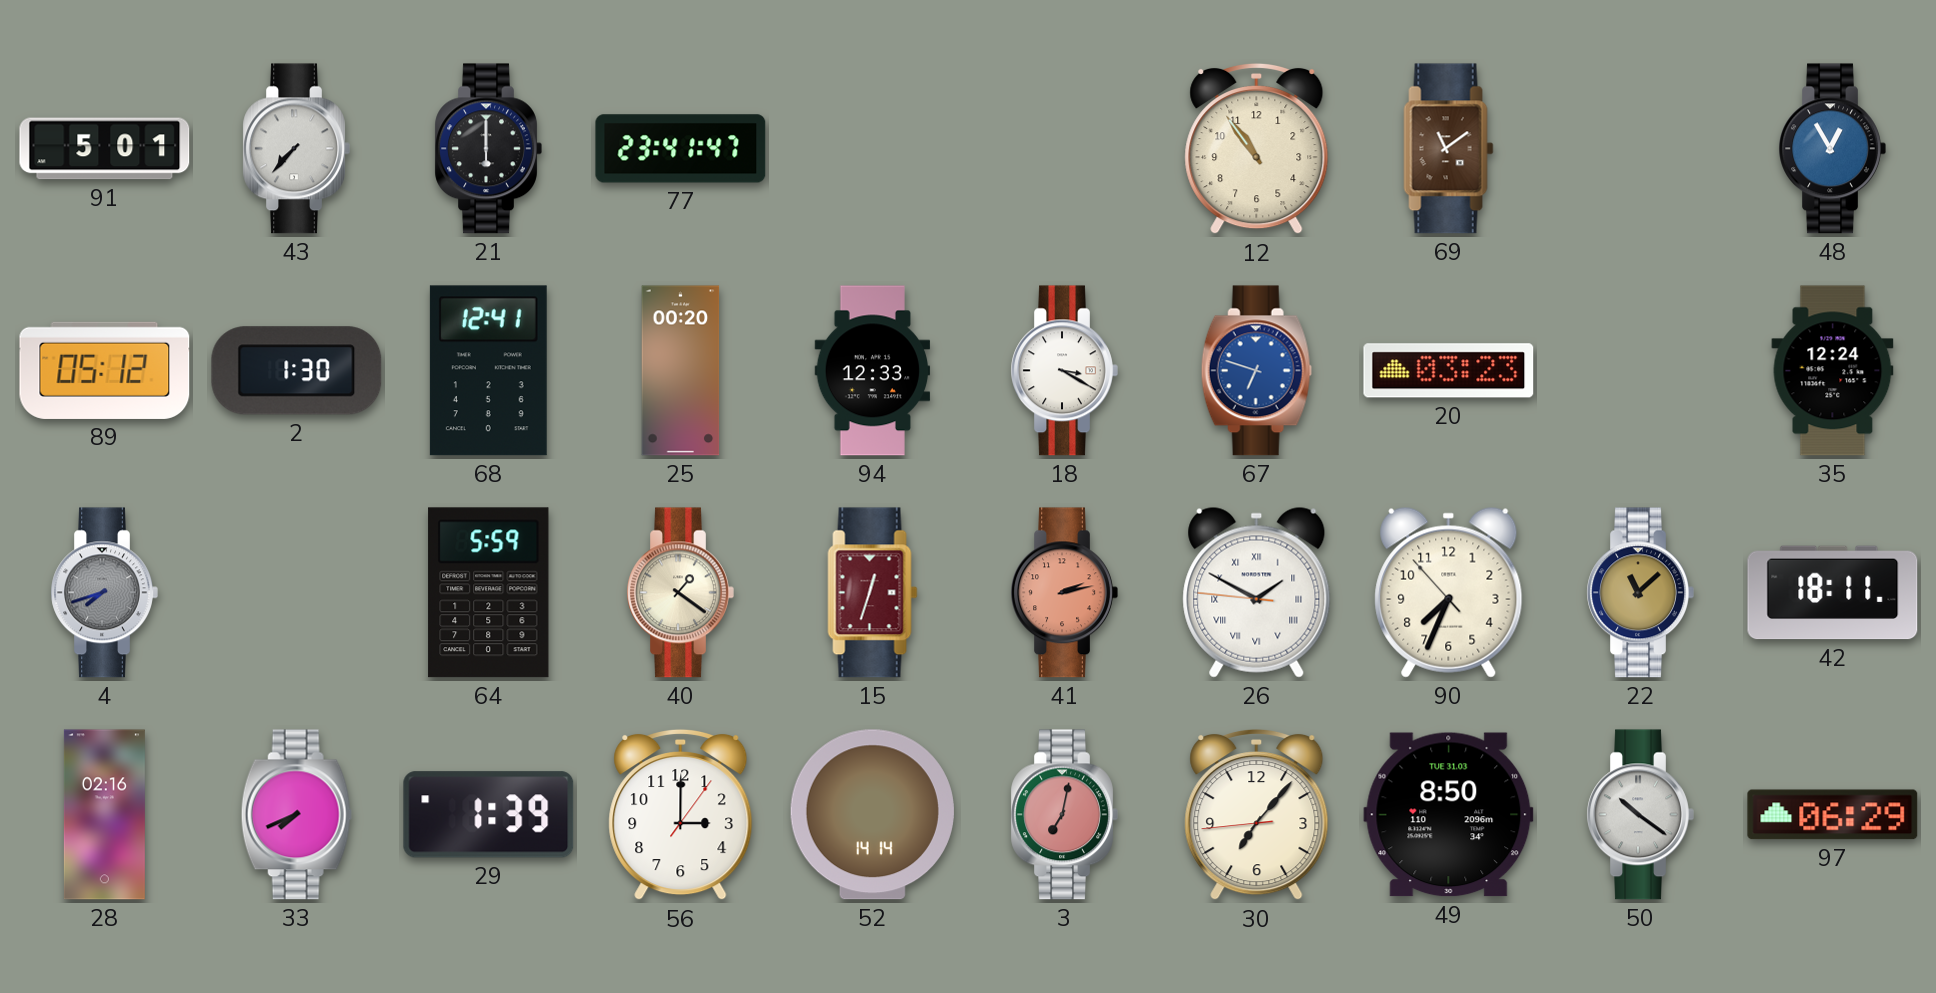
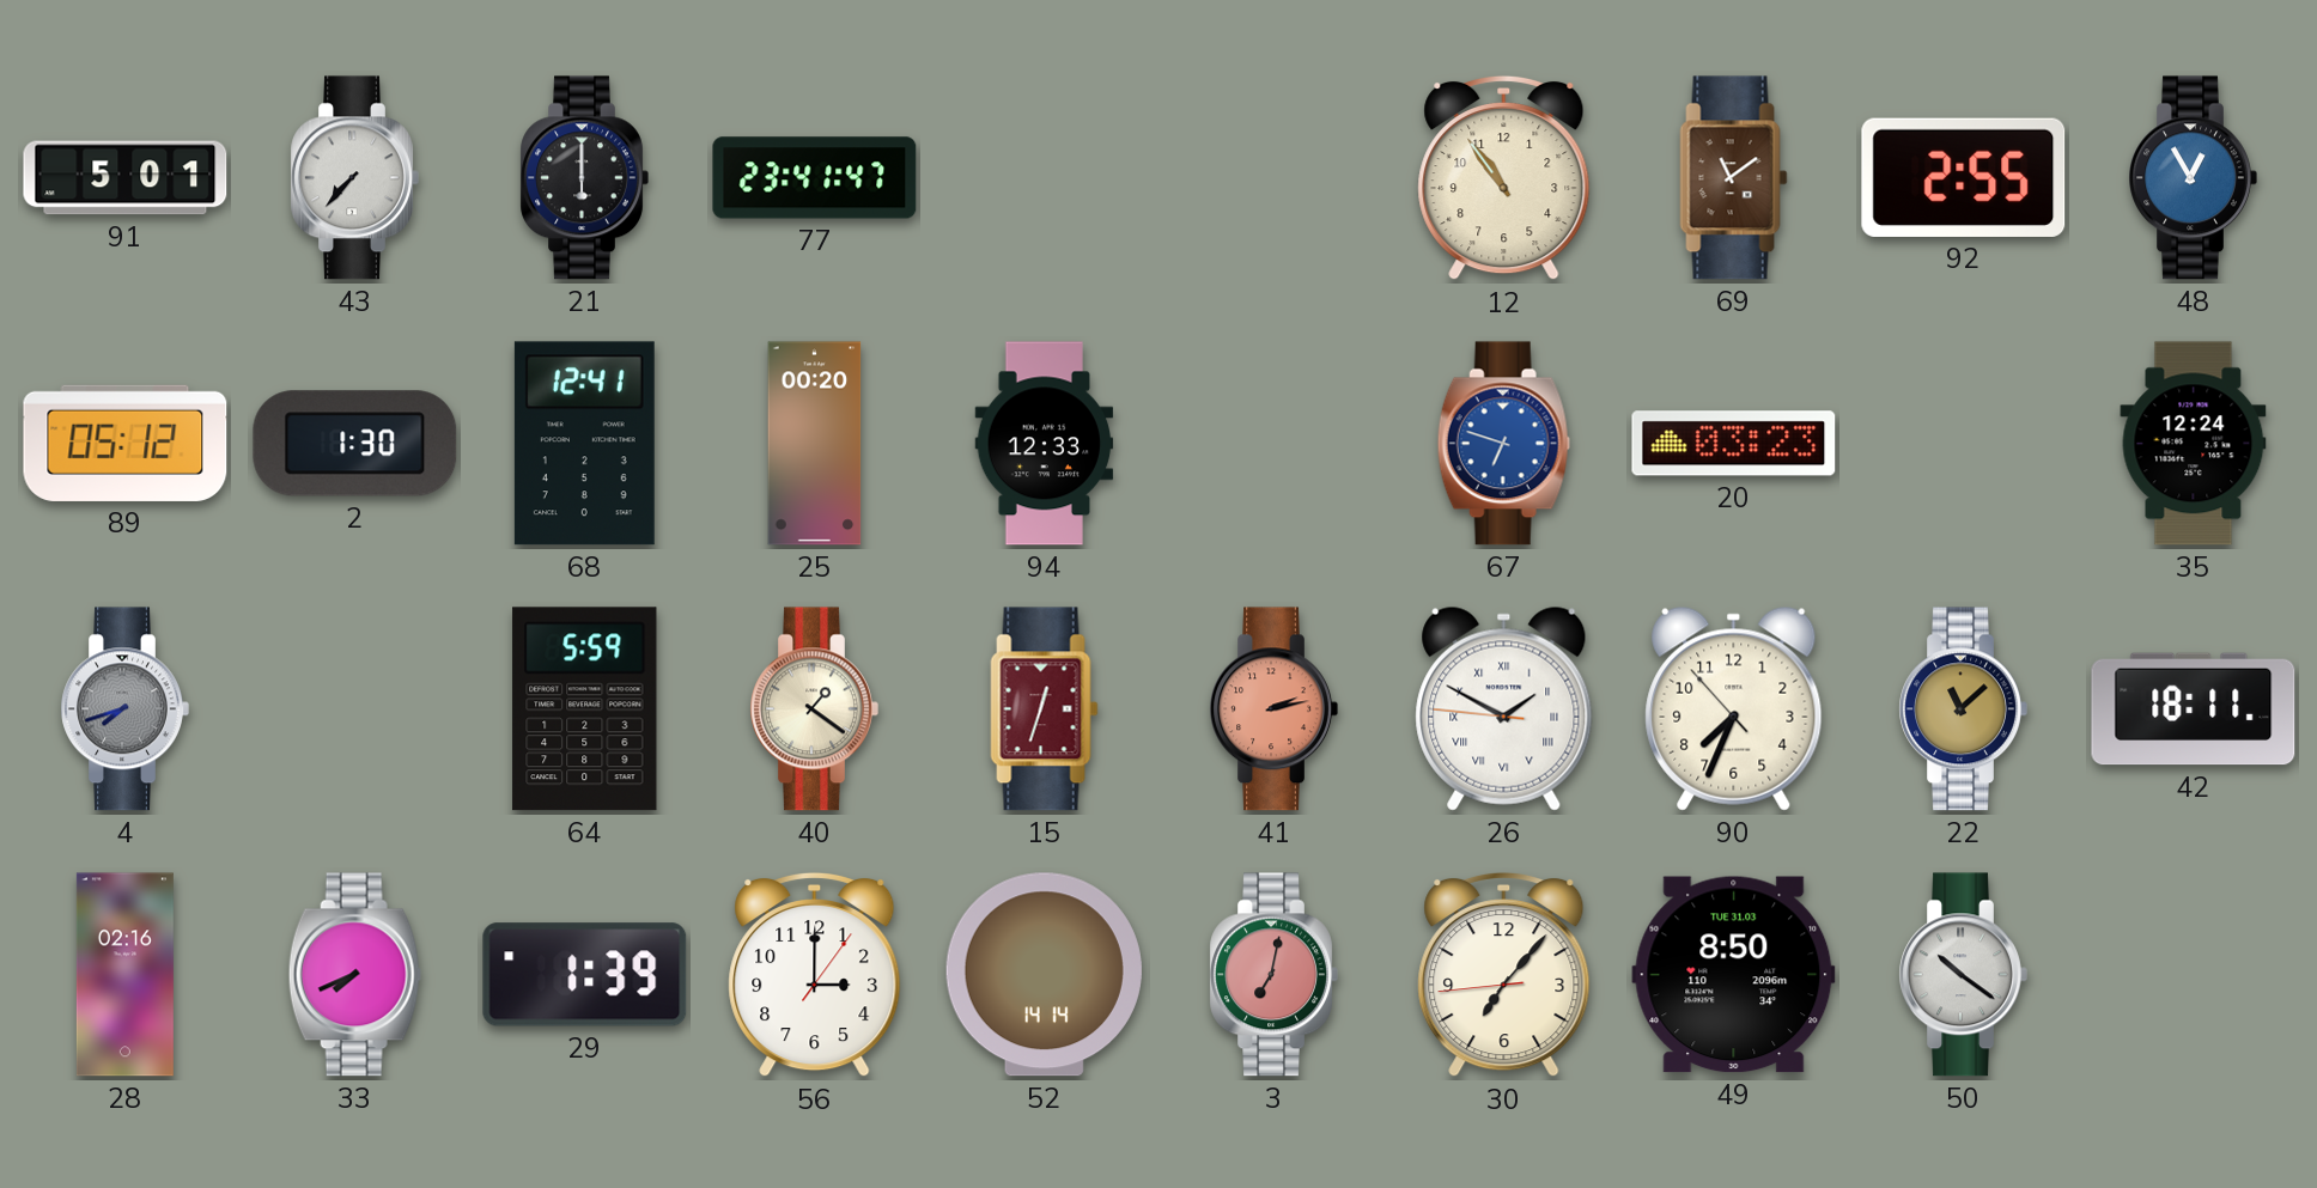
92: none -> 2:55
18: 3:20 -> none
97: 06:29 -> none
